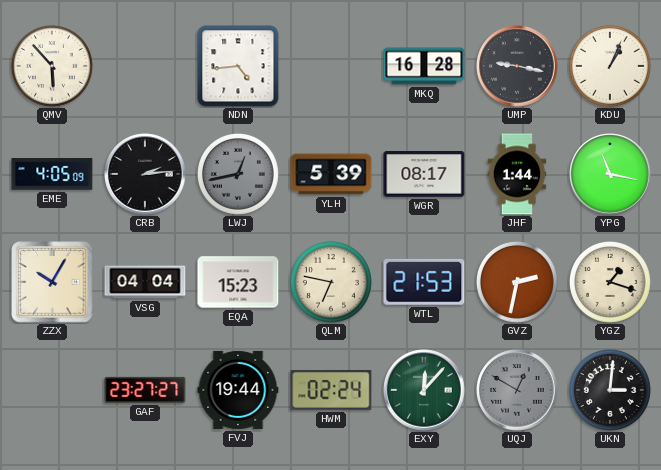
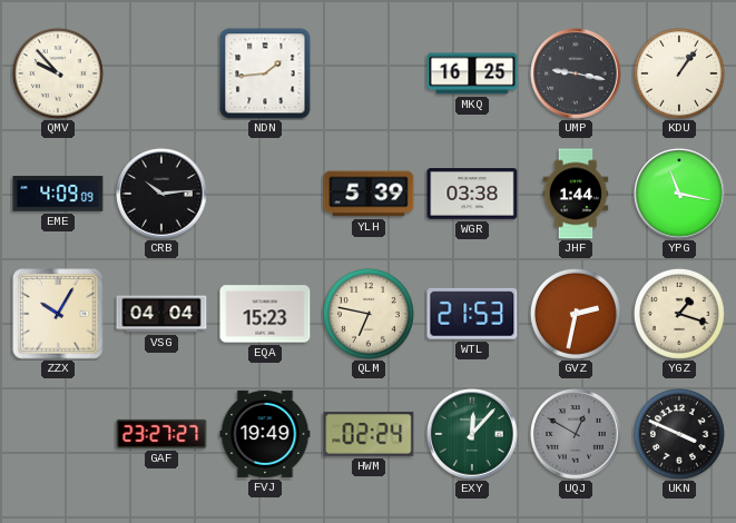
QMV: 5:53 -> 9:53
NDN: 4:44 -> 1:44
MKQ: 16:28 -> 16:25
KDU: 1:04 -> 1:06
EME: 4:05 -> 4:09
CRB: 2:14 -> 10:14
LWJ: 12:43 -> none
WGR: 08:17 -> 03:38
FVJ: 19:44 -> 19:49
UKN: 3:01 -> 3:49
